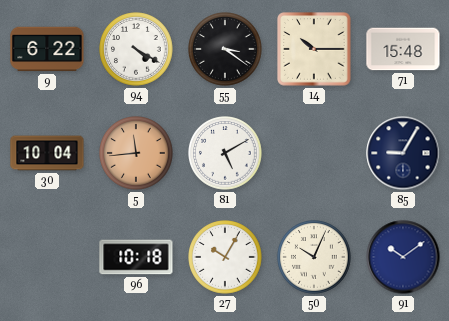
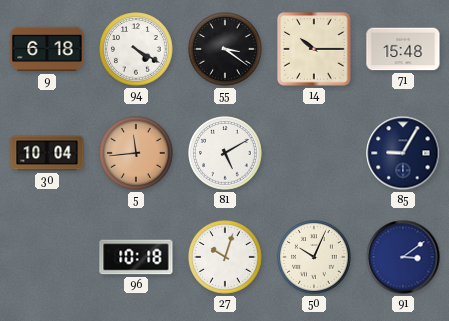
9: 6:22 -> 6:18
27: 10:05 -> 10:03
91: 10:09 -> 3:09
